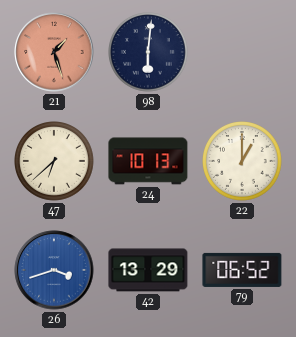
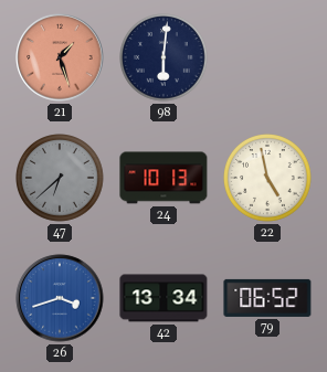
47 dial: cream -> grey
22: 1:00 -> 4:58
42: 13:29 -> 13:34
